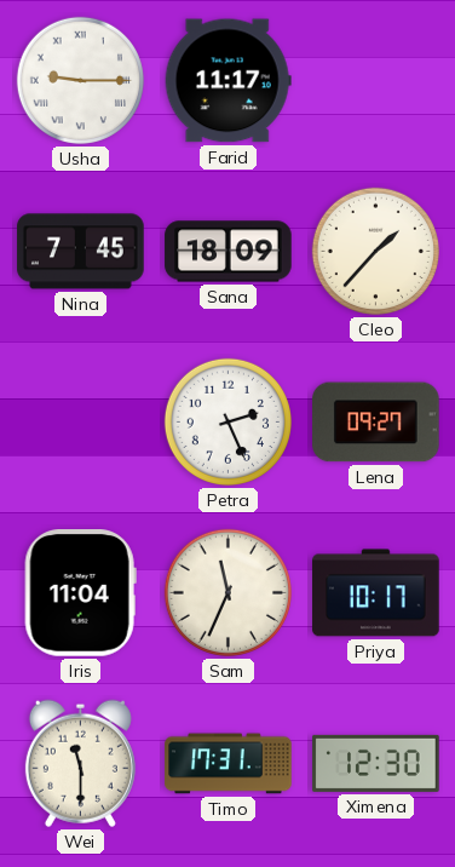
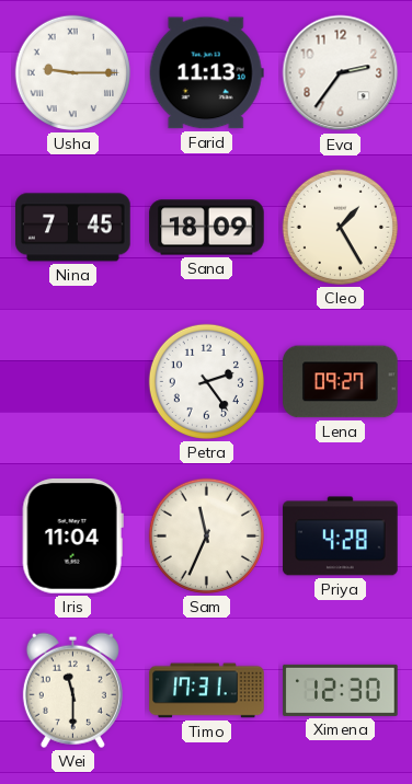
Farid: 11:17 -> 11:13
Eva: none -> 2:36
Cleo: 1:37 -> 1:25
Petra: 2:26 -> 2:24
Priya: 10:17 -> 4:28
